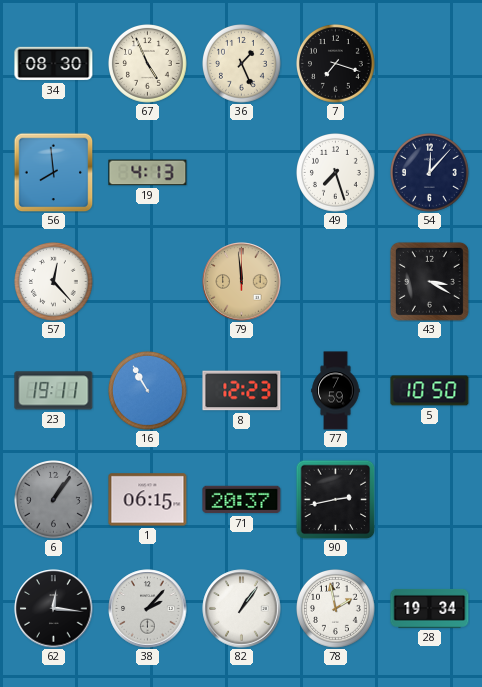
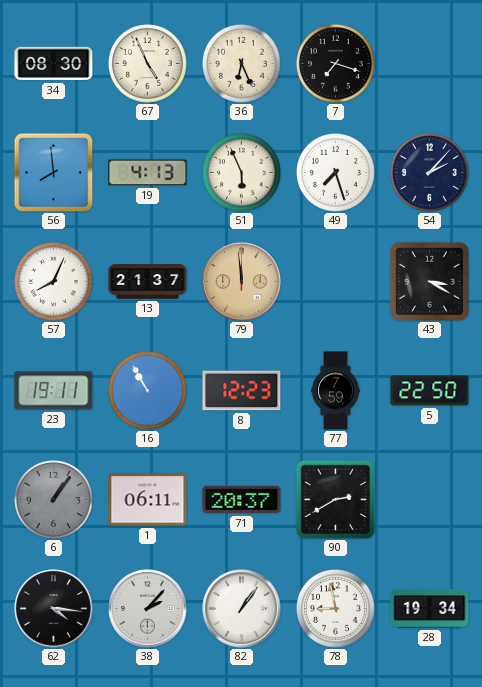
36: 1:26 -> 6:26
51: none -> 5:56
54: 12:07 -> 2:07
57: 12:23 -> 8:04
13: none -> 21:37
5: 10:50 -> 22:50
1: 06:15 -> 06:11
90: 2:43 -> 2:40
62: 12:16 -> 4:16
78: 1:58 -> 8:58
